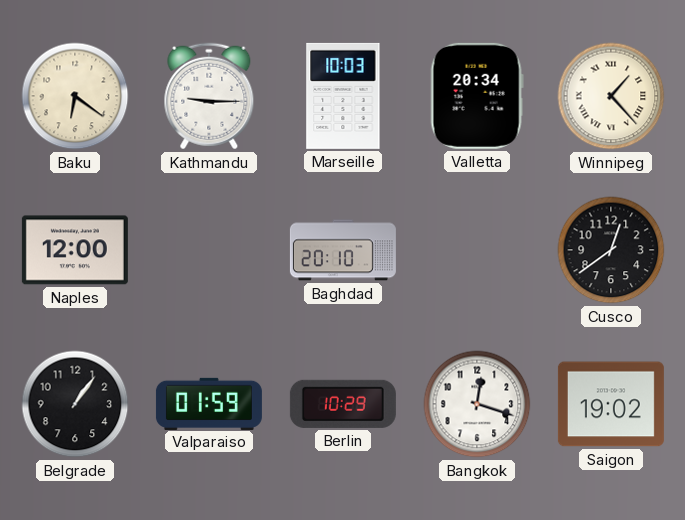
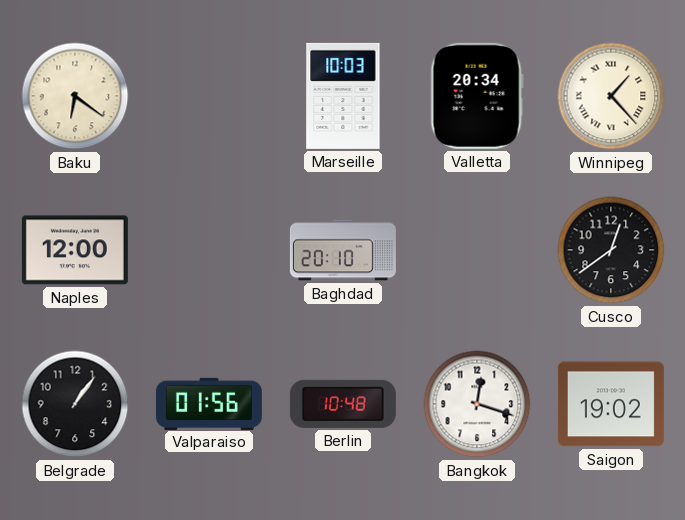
Kathmandu: 9:15 -> none
Valparaiso: 01:59 -> 01:56
Berlin: 10:29 -> 10:48
